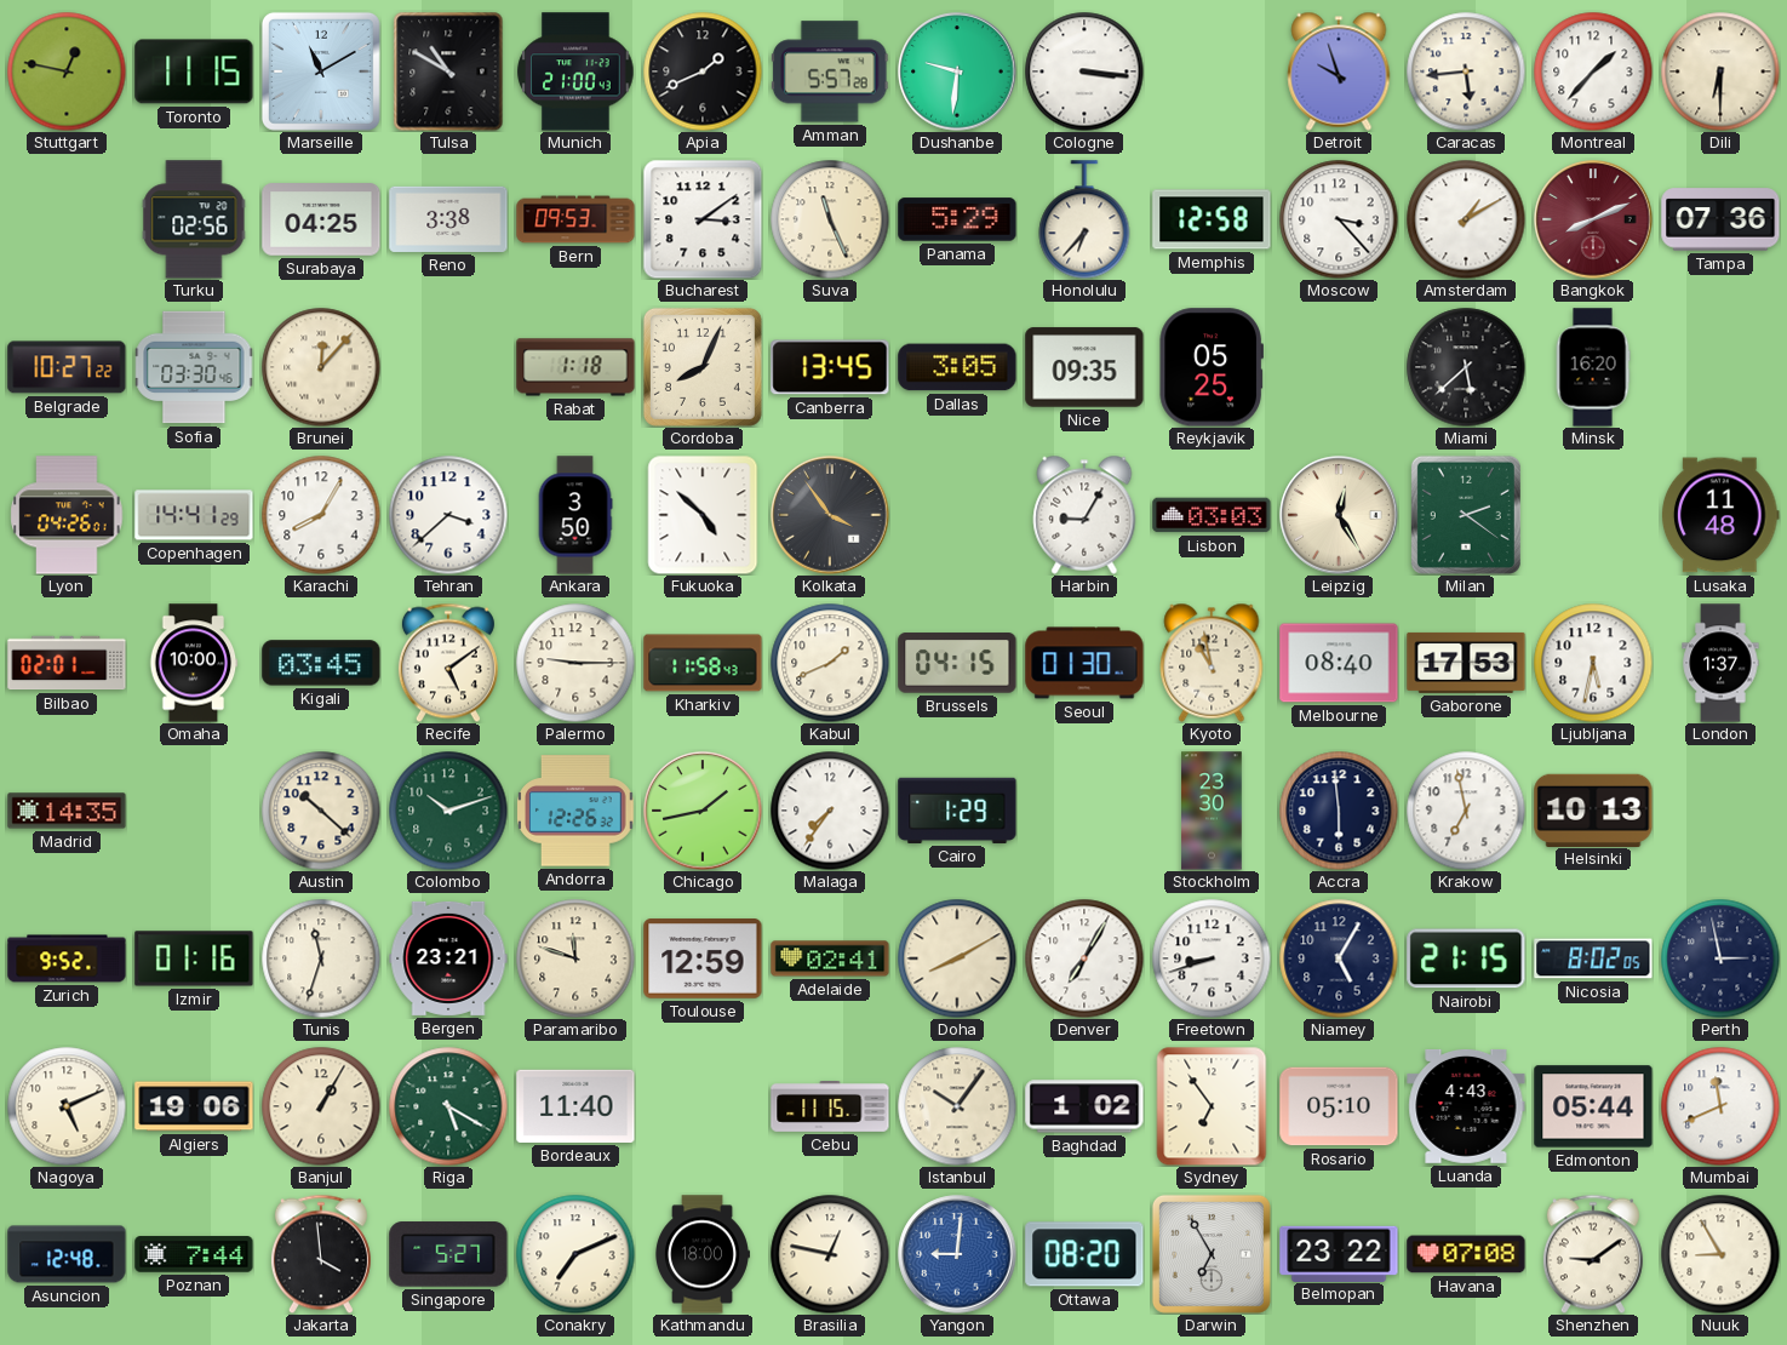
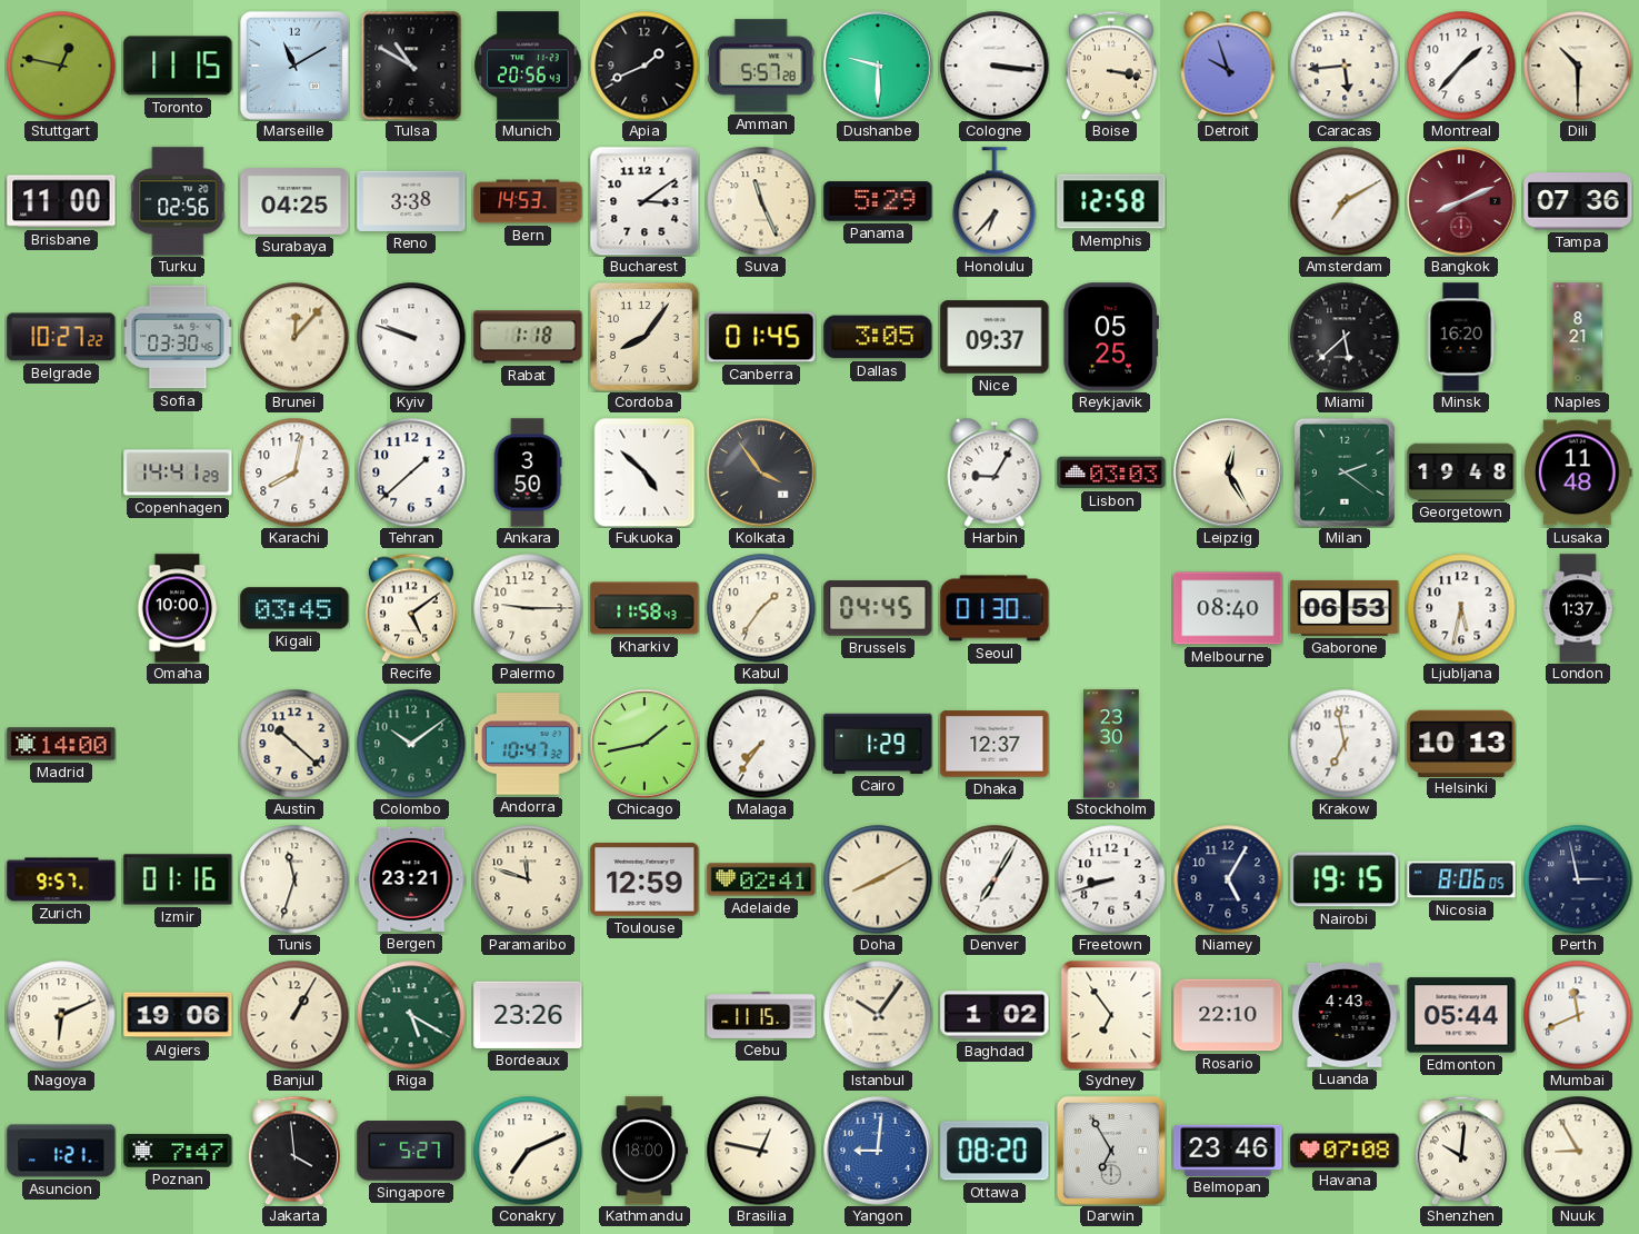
Munich: 21:00 -> 20:56
Dushanbe: 9:31 -> 9:30
Boise: none -> 3:17
Dili: 6:30 -> 10:30
Brisbane: none -> 11:00
Bern: 09:53 -> 14:53
Moscow: 3:23 -> none
Amsterdam: 1:10 -> 7:10
Kyiv: none -> 9:48
Cordoba: 8:04 -> 8:06
Canberra: 13:45 -> 01:45
Nice: 09:35 -> 09:37
Naples: none -> 8:21
Lyon: 04:26 -> none
Karachi: 8:05 -> 8:02
Tehran: 3:38 -> 1:38
Georgetown: none -> 19:48
Bilbao: 02:01 -> none
Kabul: 1:41 -> 1:36
Brussels: 04:15 -> 04:45
Kyoto: 10:58 -> none
Gaborone: 17:53 -> 06:53
Madrid: 14:35 -> 14:00
Colombo: 10:12 -> 10:09
Andorra: 12:26 -> 10:47
Dhaka: none -> 12:37
Accra: 5:59 -> none
Zurich: 9:52 -> 9:57
Nairobi: 21:15 -> 19:15
Nicosia: 8:02 -> 8:06
Nagoya: 5:11 -> 6:11
Bordeaux: 11:40 -> 23:26
Rosario: 05:10 -> 22:10
Asuncion: 12:48 -> 1:21
Poznan: 7:44 -> 7:47
Belmopan: 23:22 -> 23:46
Shenzhen: 9:09 -> 10:01
